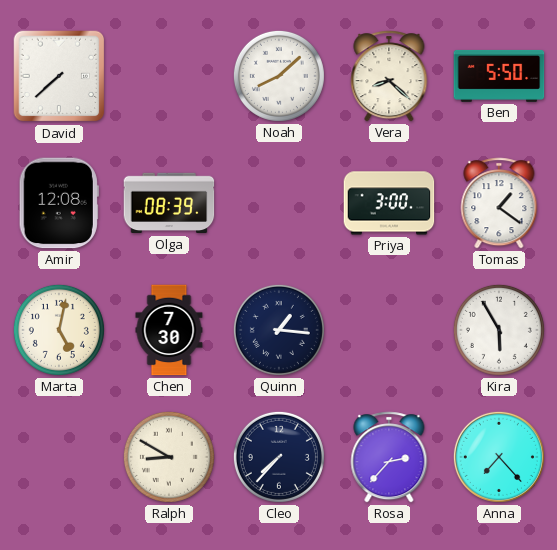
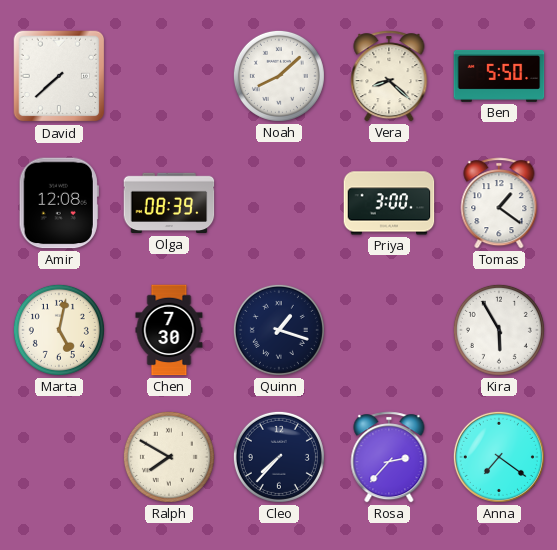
Quinn: 1:16 -> 1:18
Ralph: 8:50 -> 7:50
Anna: 7:23 -> 7:21
